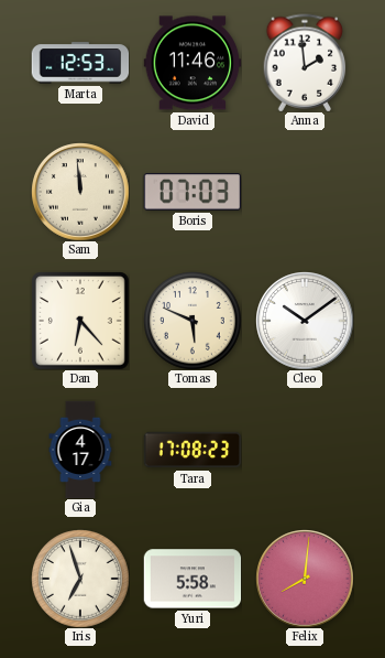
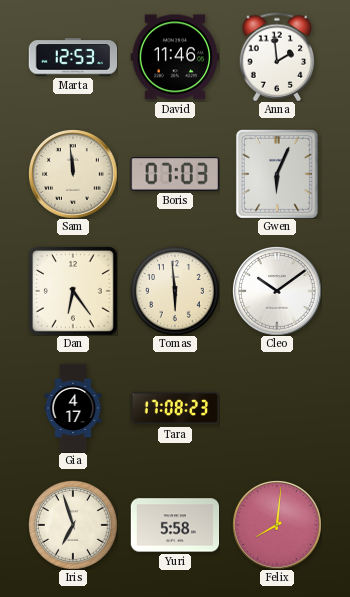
Gwen: none -> 6:04
Dan: 6:23 -> 6:24
Tomas: 5:49 -> 5:59
